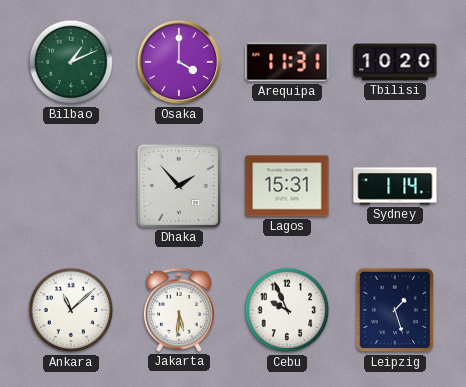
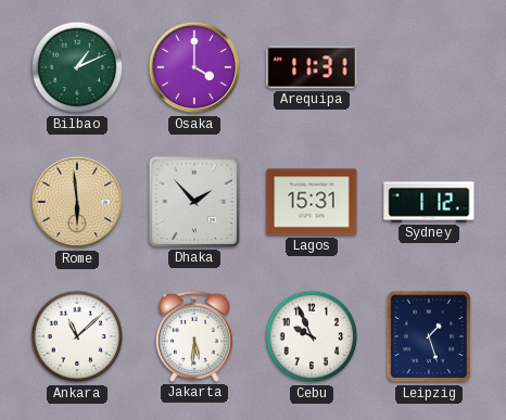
Tbilisi: 10:20 -> none
Rome: none -> 5:59
Sydney: 1:14 -> 1:12
